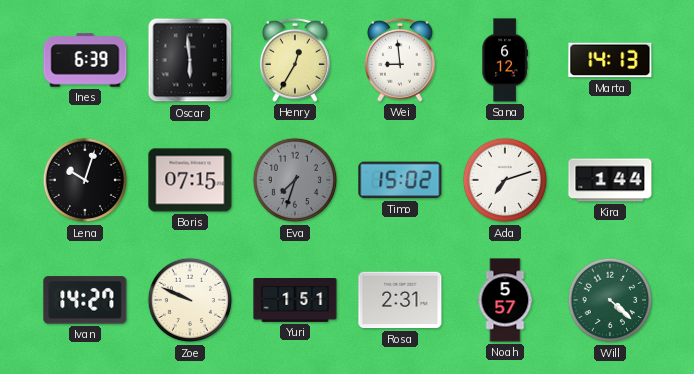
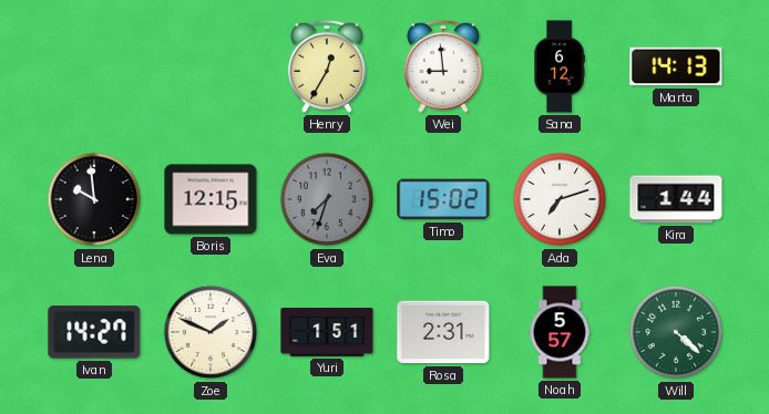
Ines: 6:39 -> none
Oscar: 5:59 -> none
Lena: 10:03 -> 9:59
Boris: 07:15 -> 12:15
Zoe: 9:49 -> 1:49
